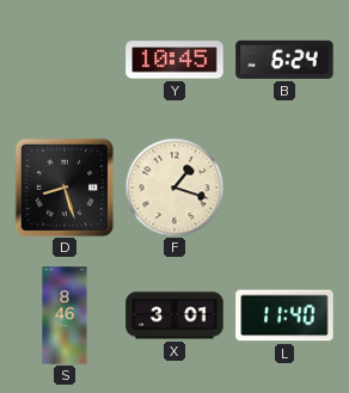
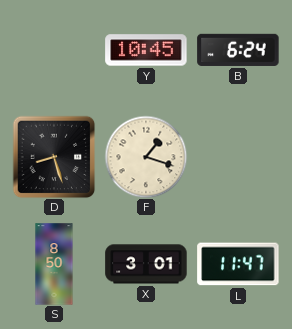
S: 8:46 -> 8:50
L: 11:40 -> 11:47
